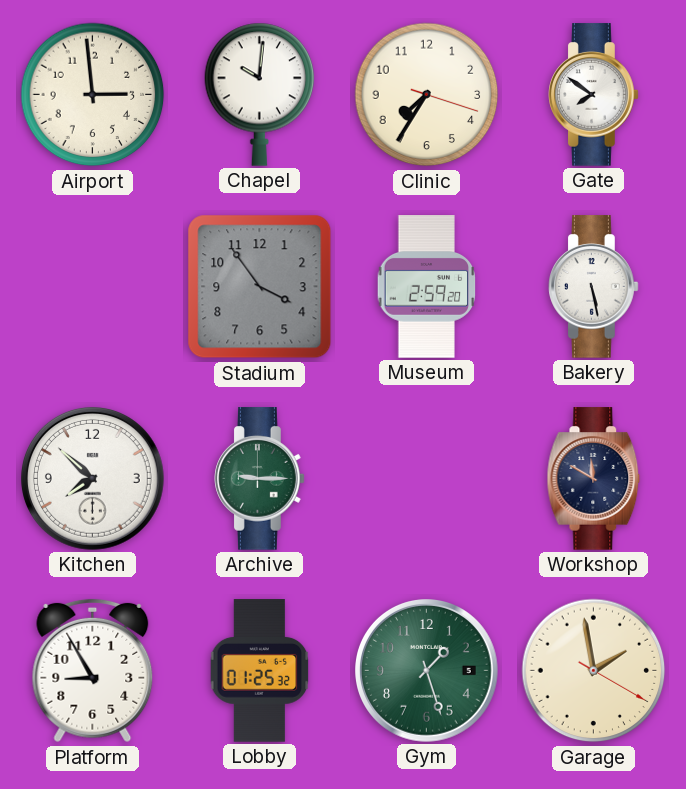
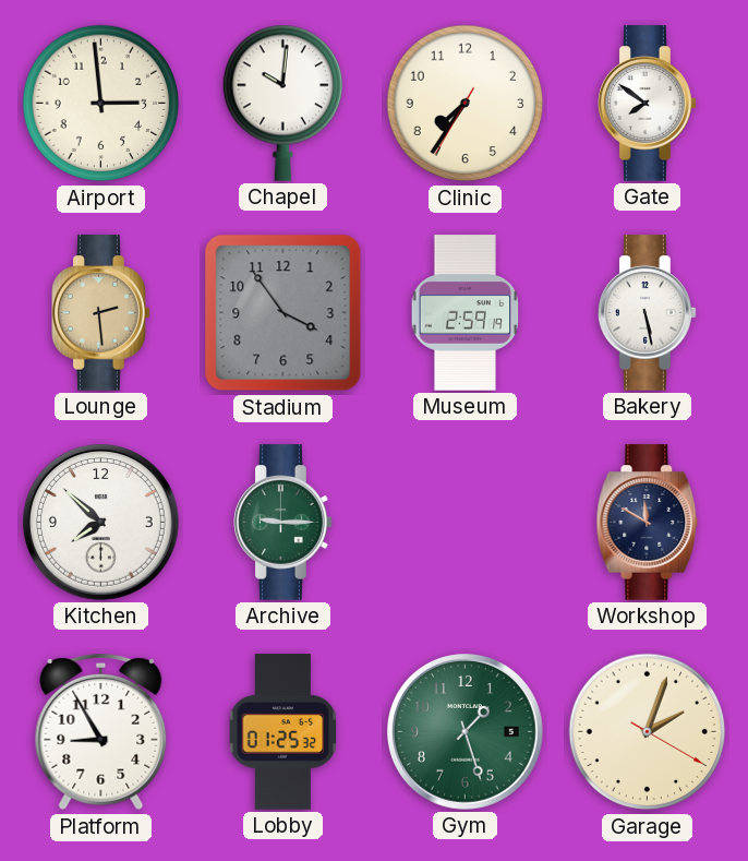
Clinic: 7:35:18 -> 7:35:35
Lounge: none -> 2:29
Museum: 2:59:20 -> 2:59:19
Garage: 1:58 -> 2:03
